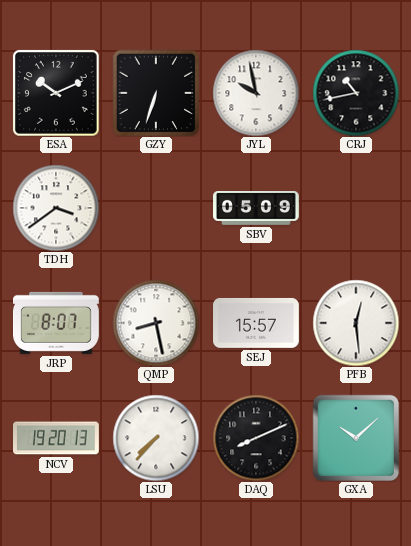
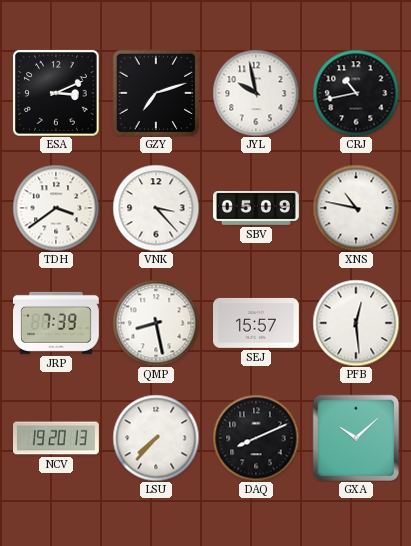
ESA: 10:11 -> 3:11
GZY: 6:33 -> 7:12
VNK: none -> 3:23
XNS: none -> 10:47
JRP: 8:07 -> 7:39
